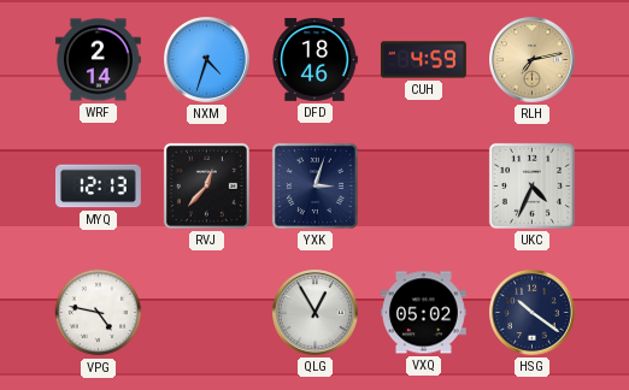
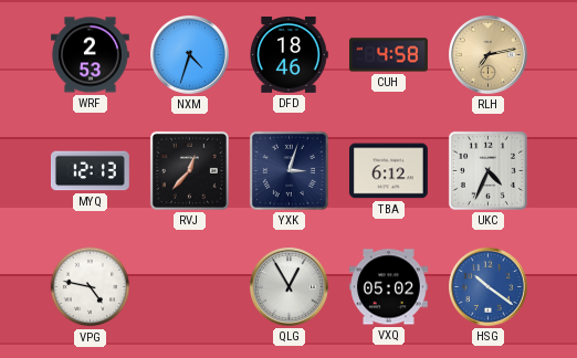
WRF: 2:14 -> 2:53
CUH: 4:59 -> 4:58
TBA: none -> 6:12
HSG dial: navy -> blue
